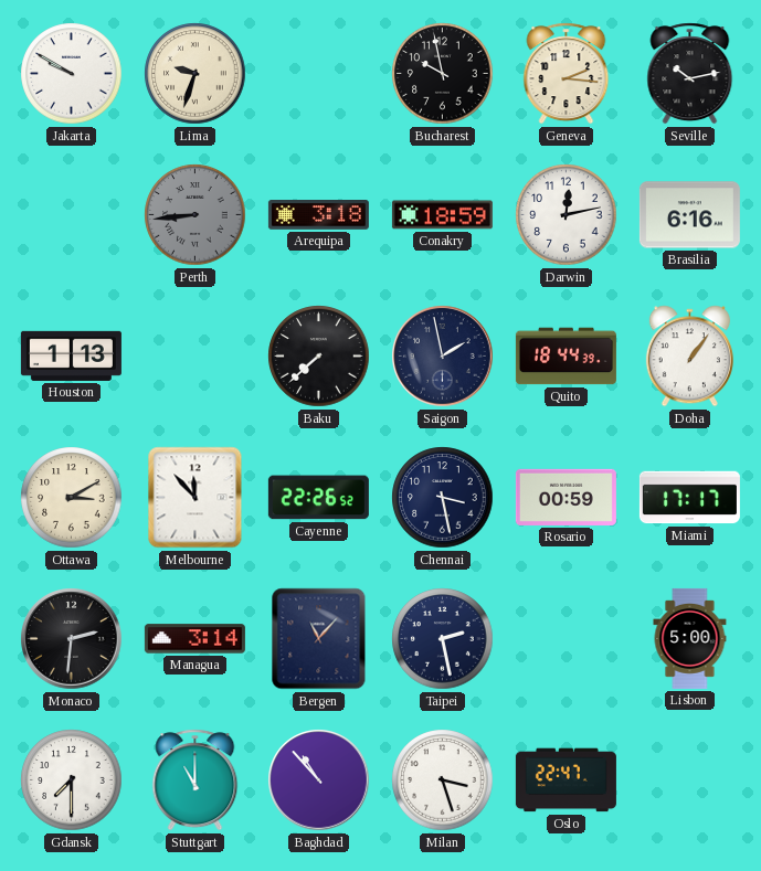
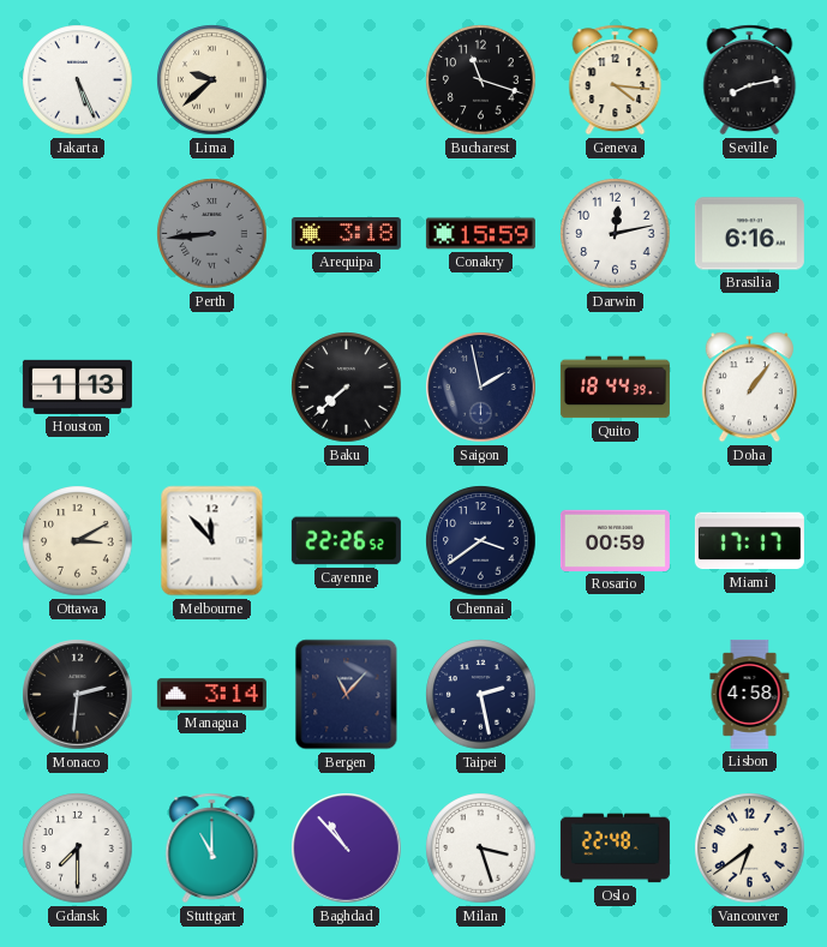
Jakarta: 9:50 -> 5:26
Lima: 9:33 -> 9:38
Bucharest: 9:58 -> 11:18
Geneva: 2:16 -> 4:16
Seville: 10:13 -> 8:13
Conakry: 18:59 -> 15:59
Chennai: 3:28 -> 3:39
Lisbon: 5:00 -> 4:58
Oslo: 22:47 -> 22:48
Vancouver: none -> 6:39
